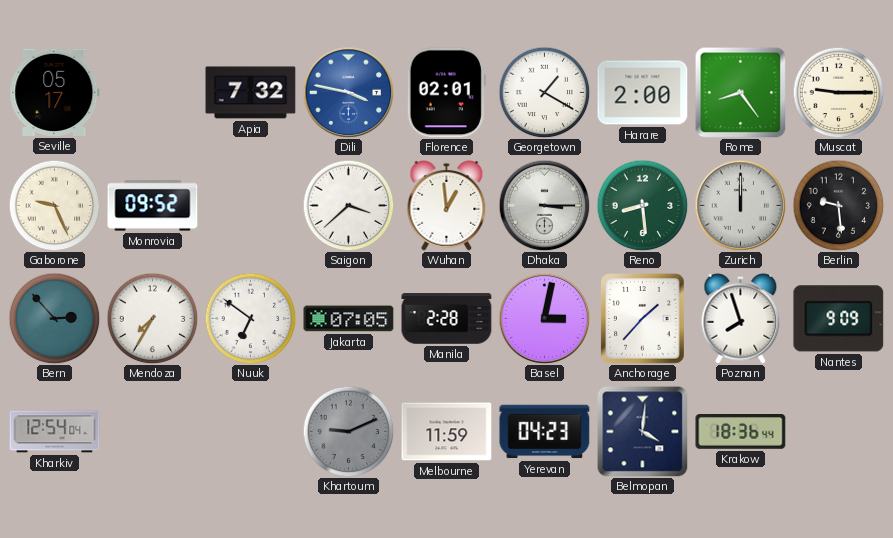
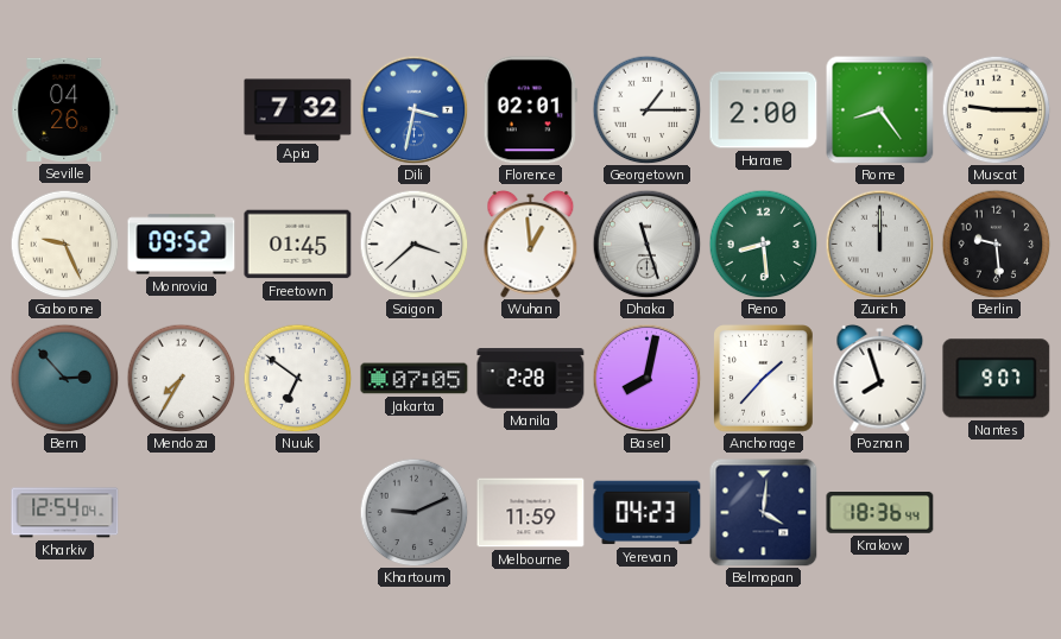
Seville: 05:17 -> 04:26
Dili: 3:47 -> 3:32
Georgetown: 1:20 -> 1:15
Freetown: none -> 01:45
Dhaka: 3:15 -> 11:27
Basel: 3:02 -> 8:02
Nantes: 9:09 -> 9:07
